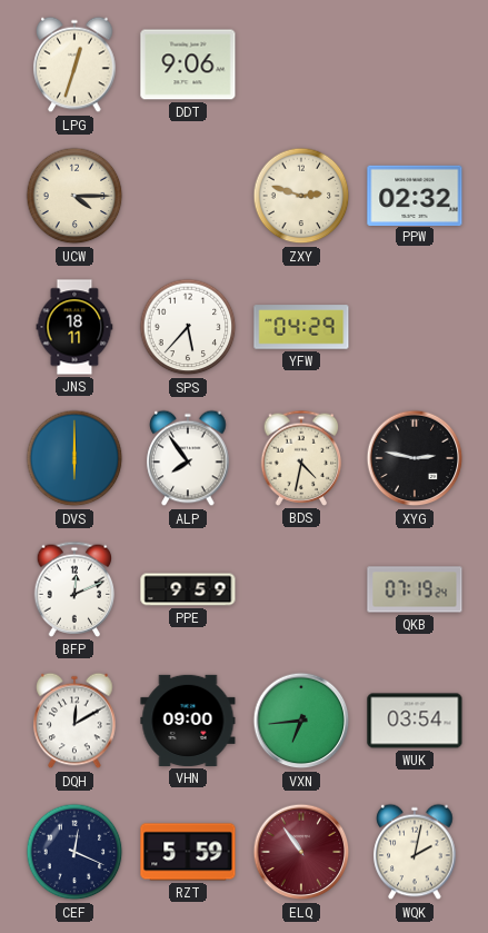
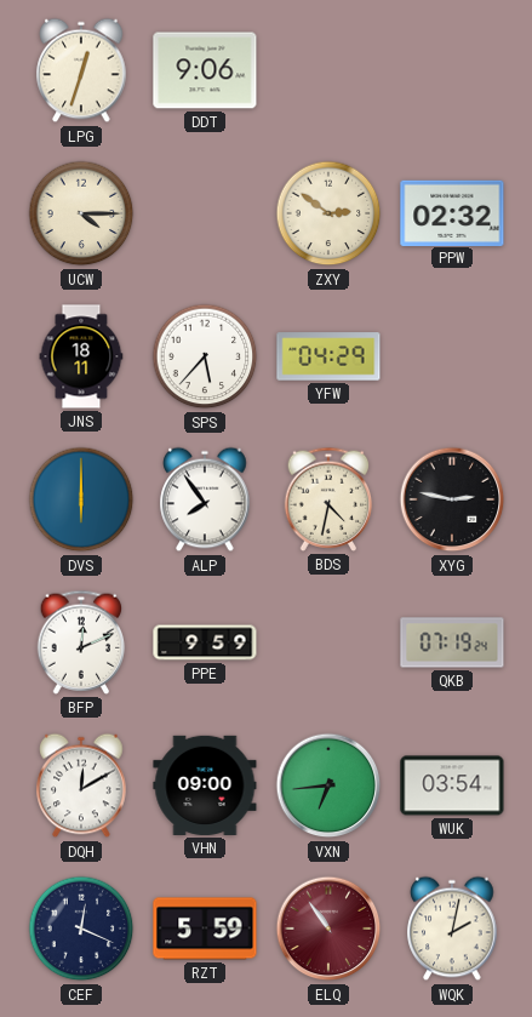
ZXY: 2:48 -> 2:51
